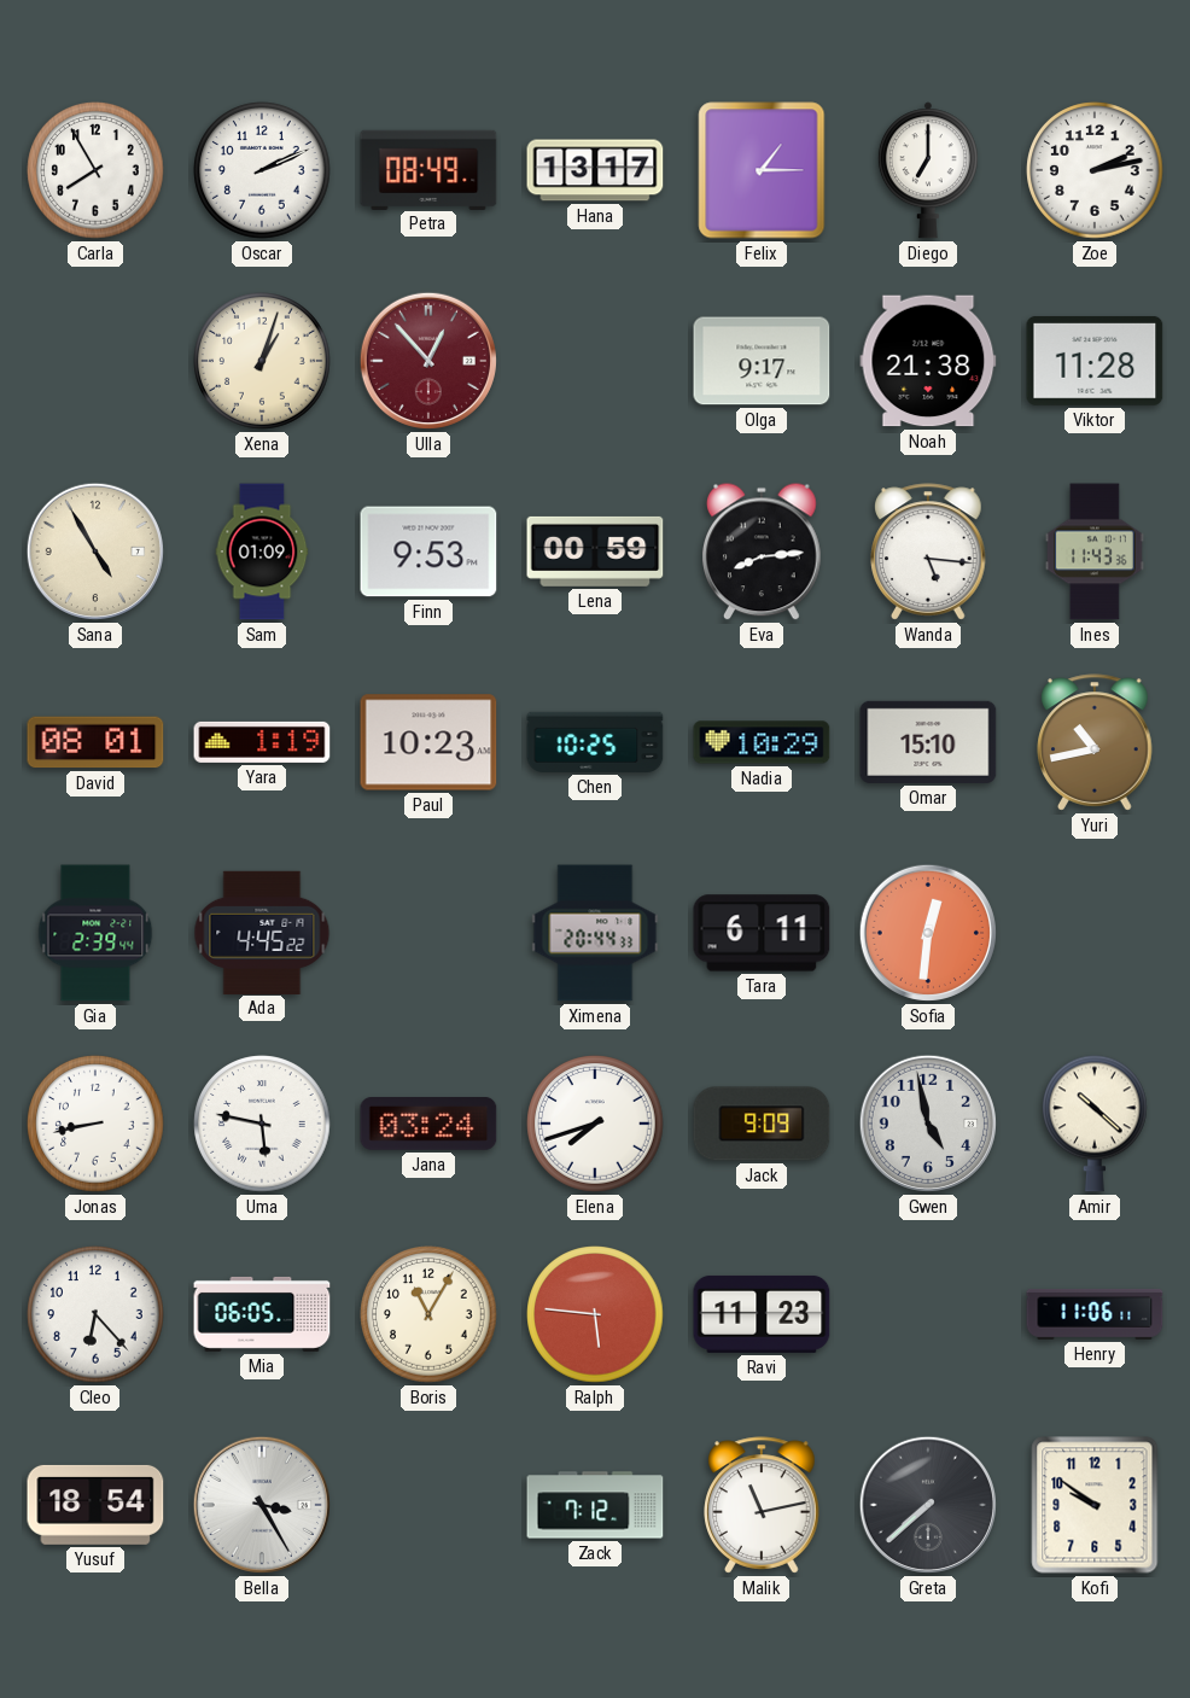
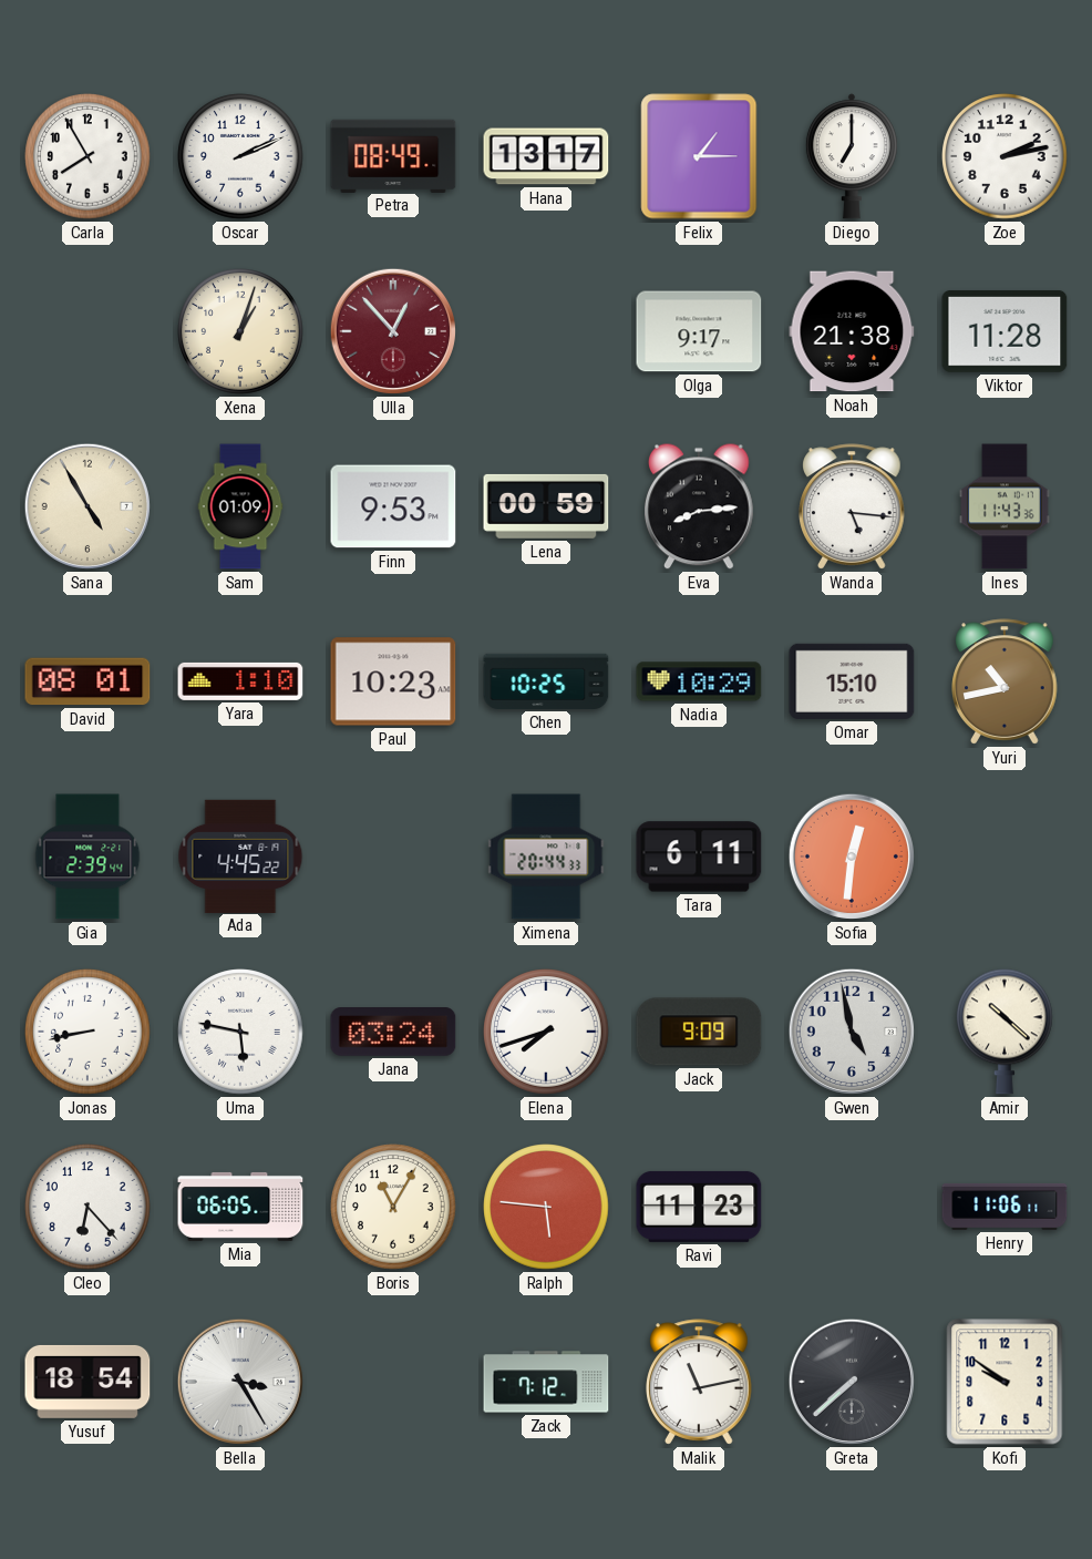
Yara: 1:19 -> 1:10
